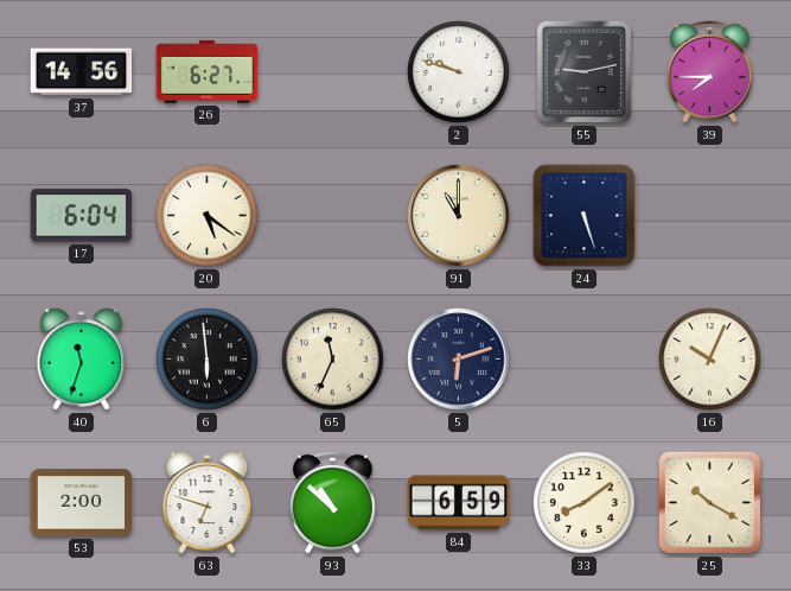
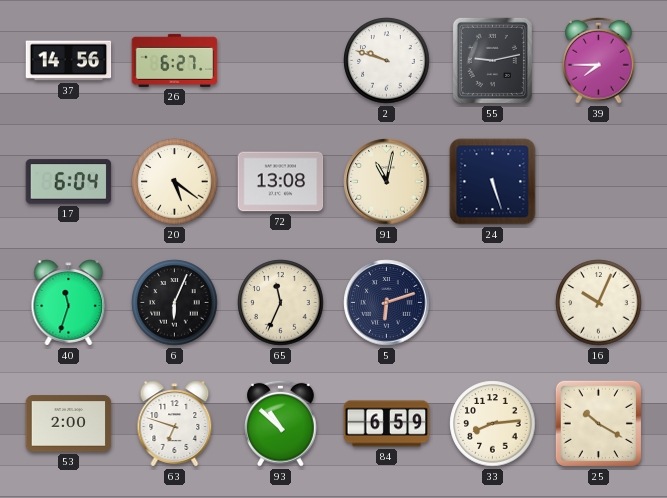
72: none -> 13:08
91: 11:00 -> 11:02
6: 5:59 -> 6:04
33: 8:09 -> 8:14
